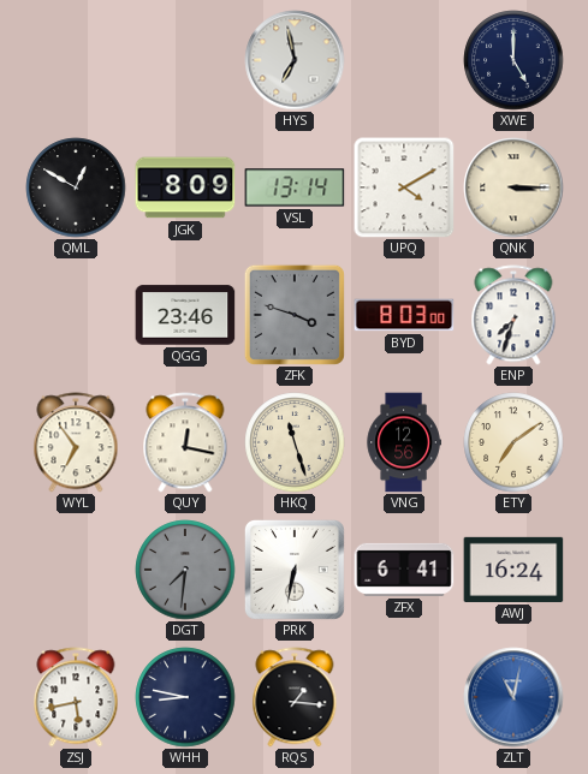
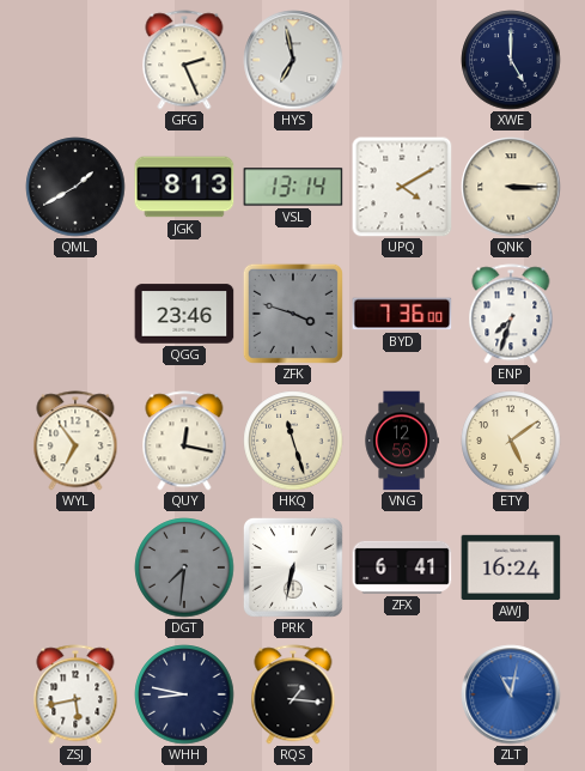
GFG: none -> 2:26
QML: 12:50 -> 1:40
JGK: 8:09 -> 8:13
BYD: 8:03 -> 7:36
ETY: 7:09 -> 5:09
